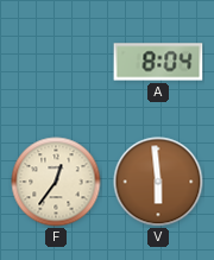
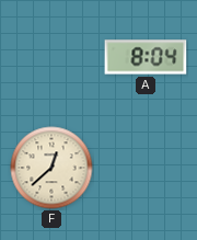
F: 12:36 -> 12:38
V: 5:59 -> none
